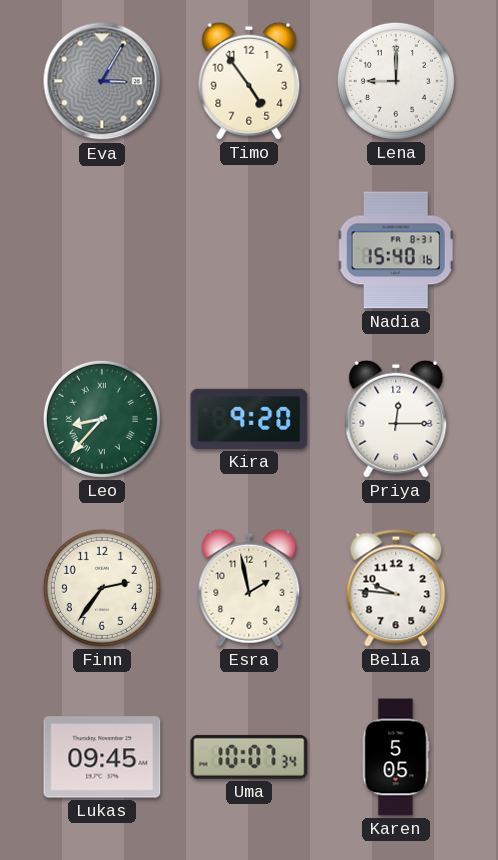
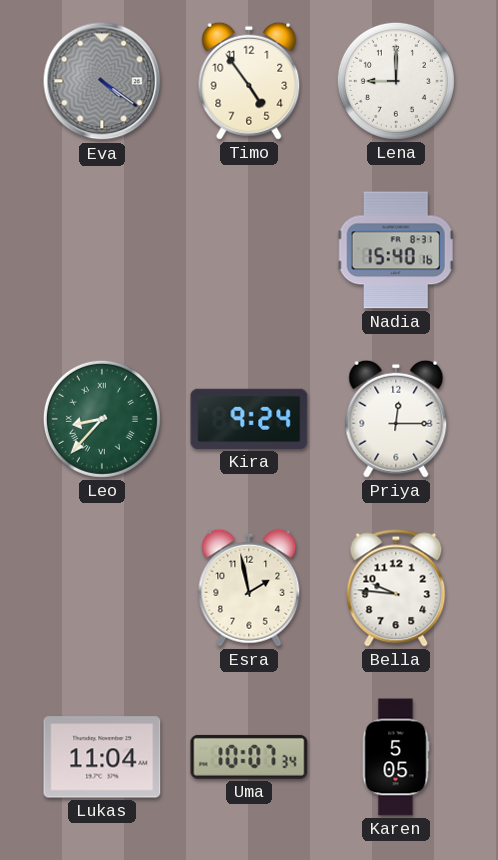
Eva: 3:05 -> 4:21
Kira: 9:20 -> 9:24
Finn: 2:36 -> none
Lukas: 09:45 -> 11:04
